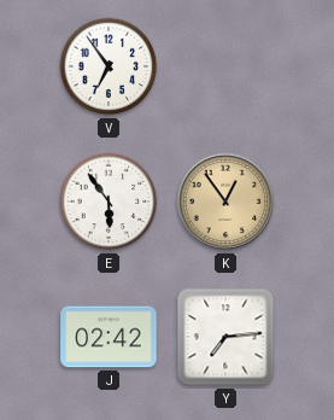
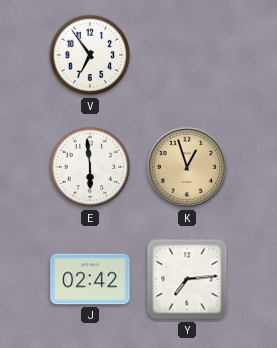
E: 5:54 -> 5:59
K: 12:54 -> 12:57
